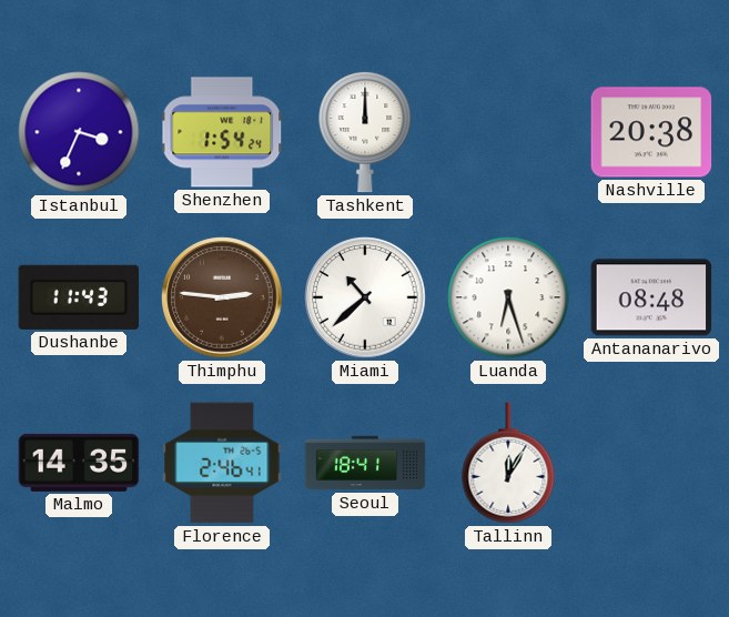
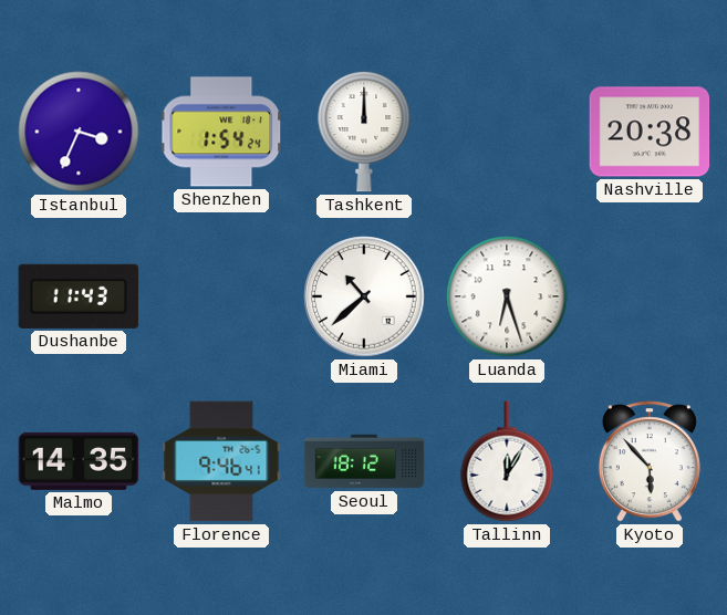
Thimphu: 2:46 -> none
Antananarivo: 08:48 -> none
Florence: 2:46 -> 9:46
Seoul: 18:41 -> 18:12
Kyoto: none -> 5:53
